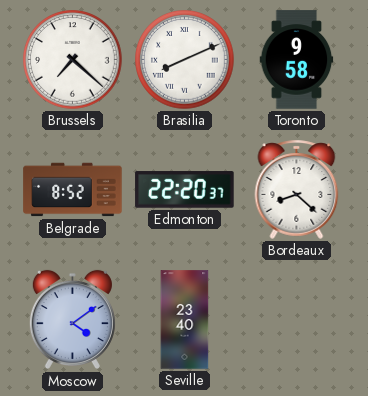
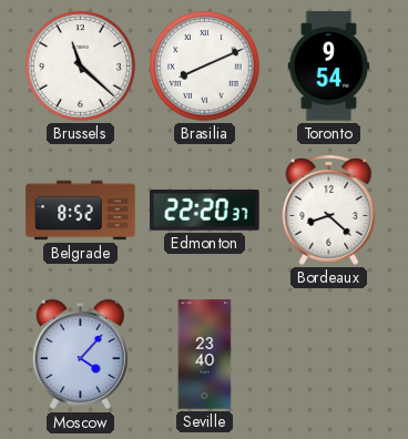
Brussels: 7:22 -> 11:22
Toronto: 9:58 -> 9:54
Moscow: 4:09 -> 4:07
